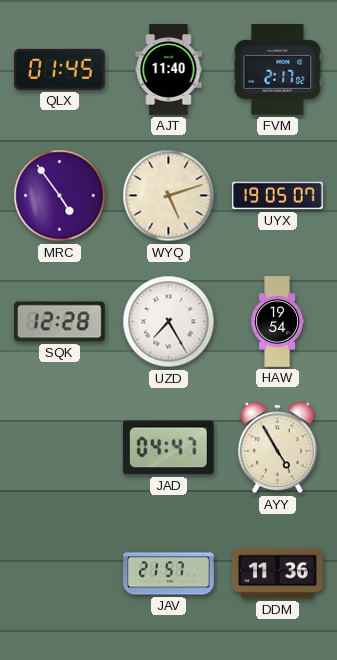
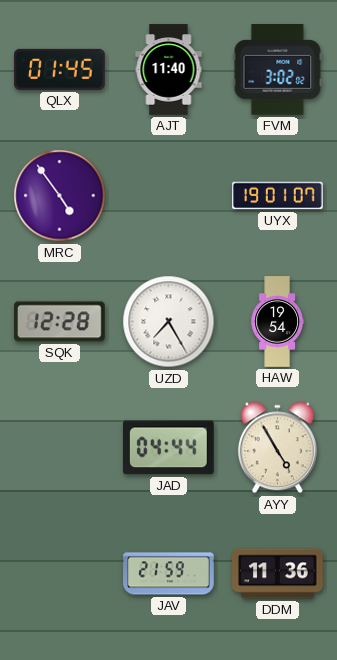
FVM: 2:17 -> 3:02
WYQ: 5:12 -> none
UYX: 19:05 -> 19:01
JAD: 04:47 -> 04:44
JAV: 21:57 -> 21:59
